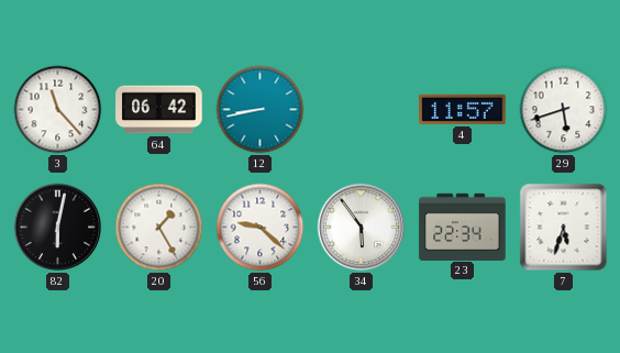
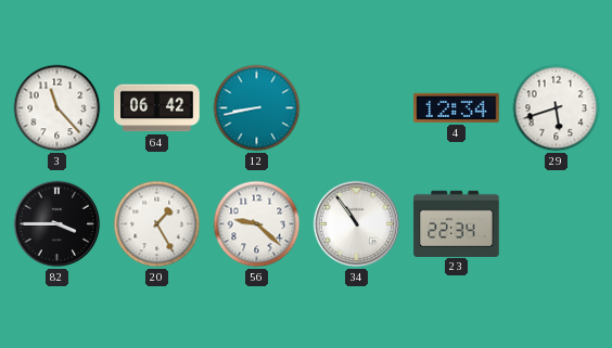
4: 11:57 -> 12:34
82: 6:02 -> 3:45
34: 5:54 -> 10:54
7: 5:33 -> none
